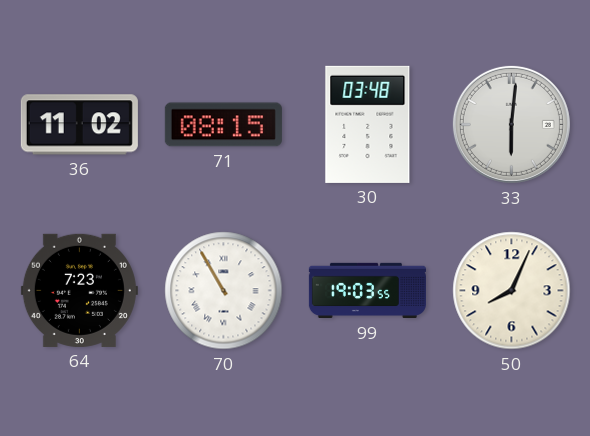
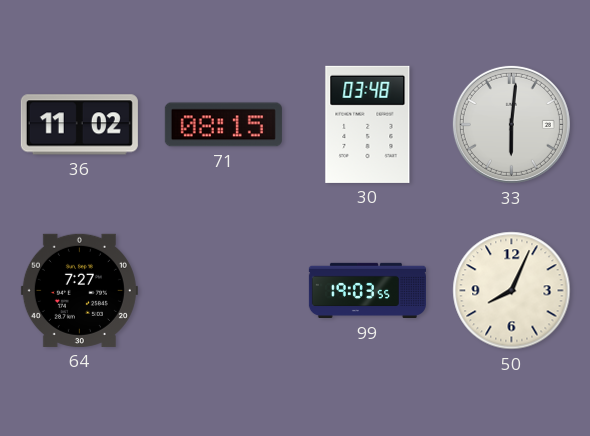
64: 7:23 -> 7:27
70: 10:55 -> none
